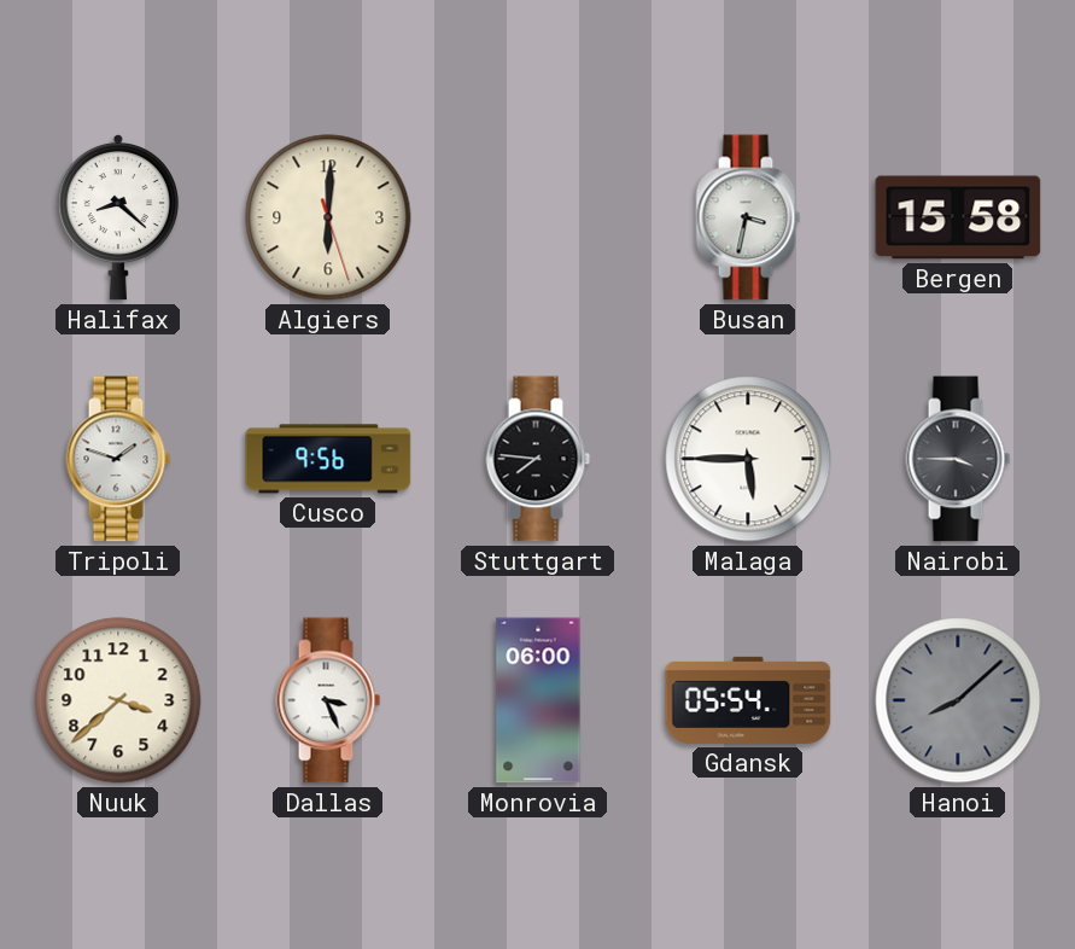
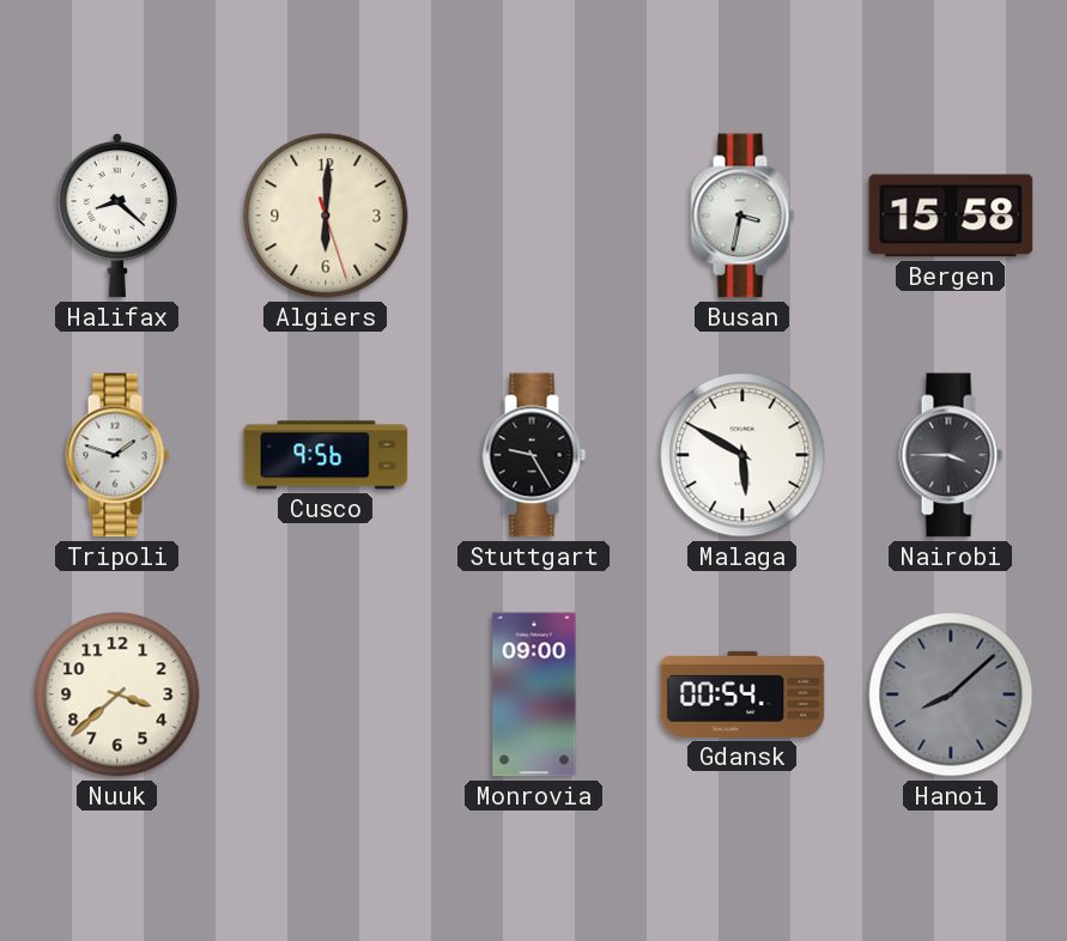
Stuttgart: 7:46 -> 9:25
Malaga: 5:45 -> 5:50
Dallas: 3:26 -> none
Monrovia: 06:00 -> 09:00
Gdansk: 05:54 -> 00:54
